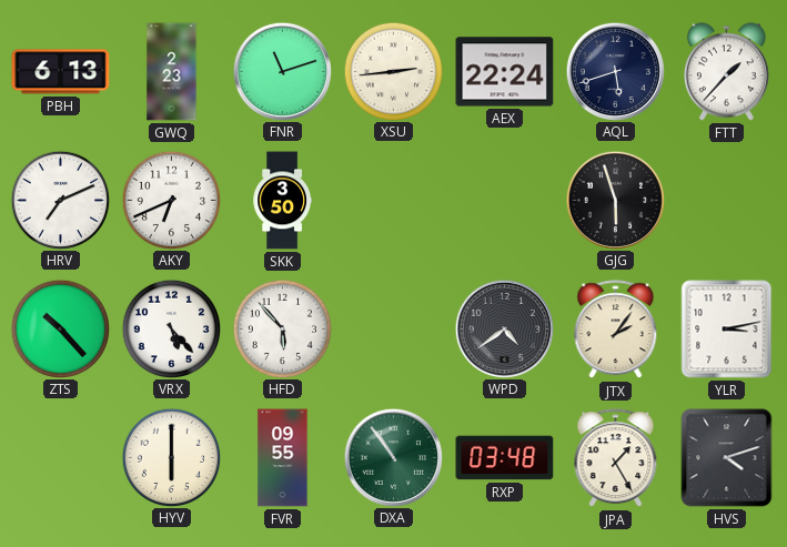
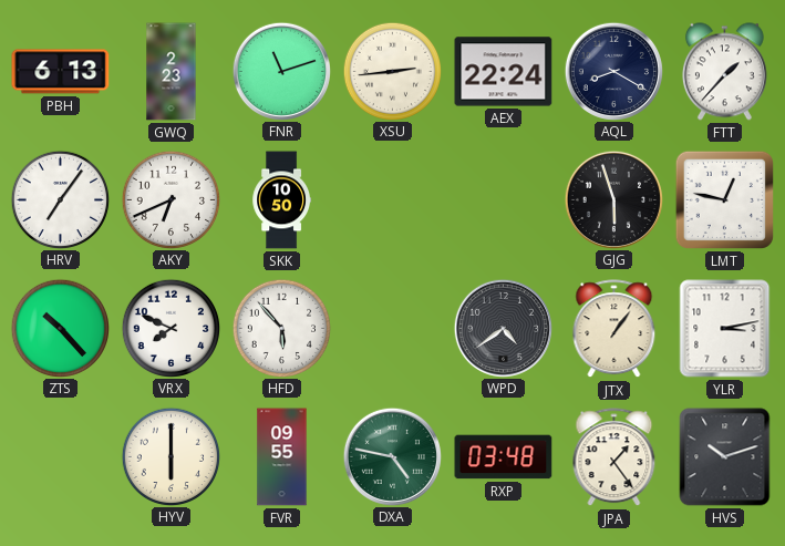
AQL: 5:42 -> 8:20
HRV: 7:11 -> 7:06
SKK: 3:50 -> 10:50
LMT: none -> 12:47
VRX: 5:23 -> 7:49
JTX: 2:06 -> 1:06
DXA: 10:54 -> 4:47
JPA: 1:25 -> 1:24
HVS: 4:12 -> 10:12
